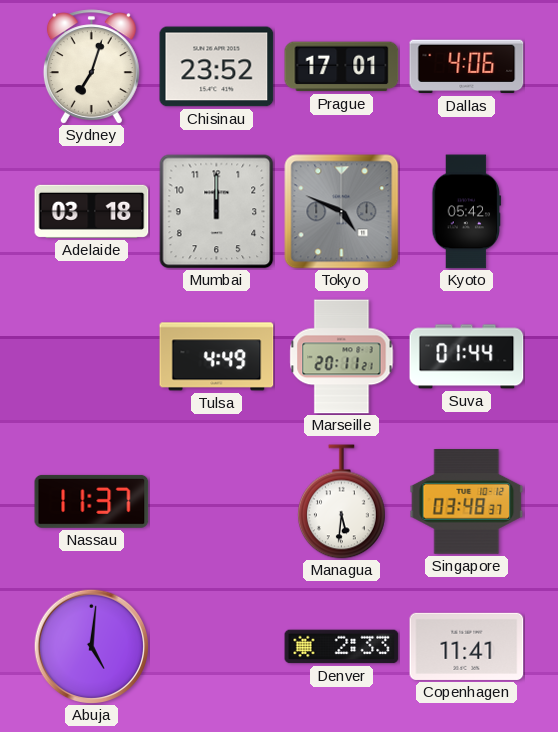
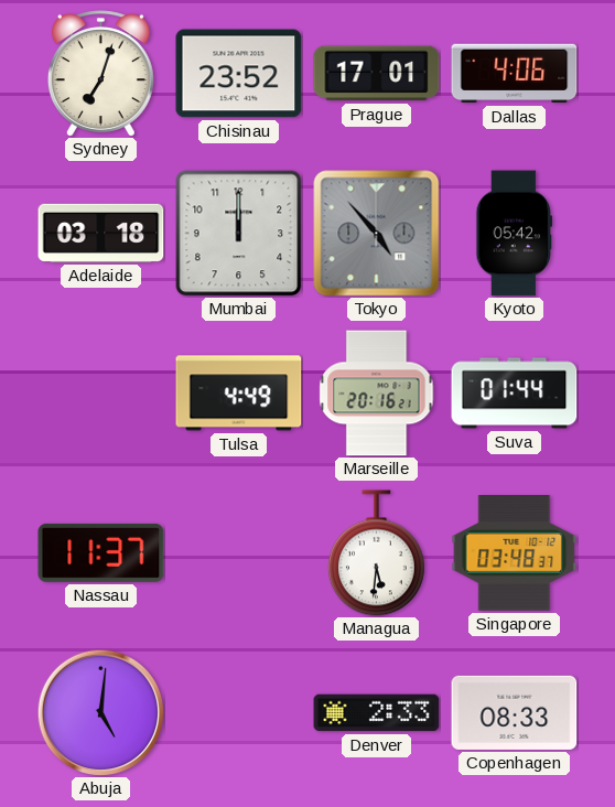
Tokyo: 4:49 -> 4:53
Marseille: 20:11 -> 20:16
Copenhagen: 11:41 -> 08:33
